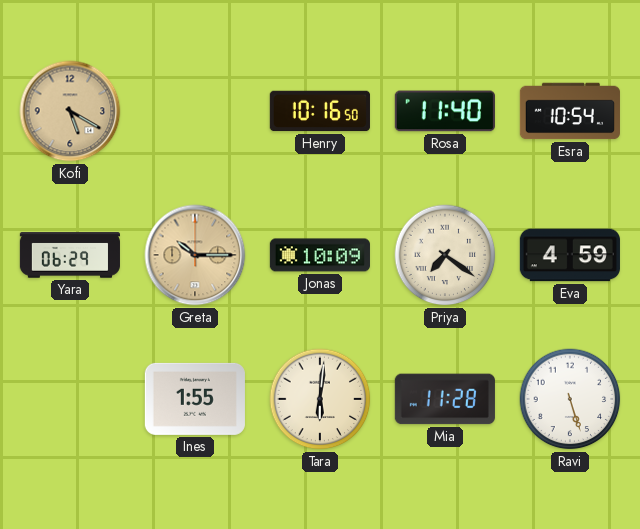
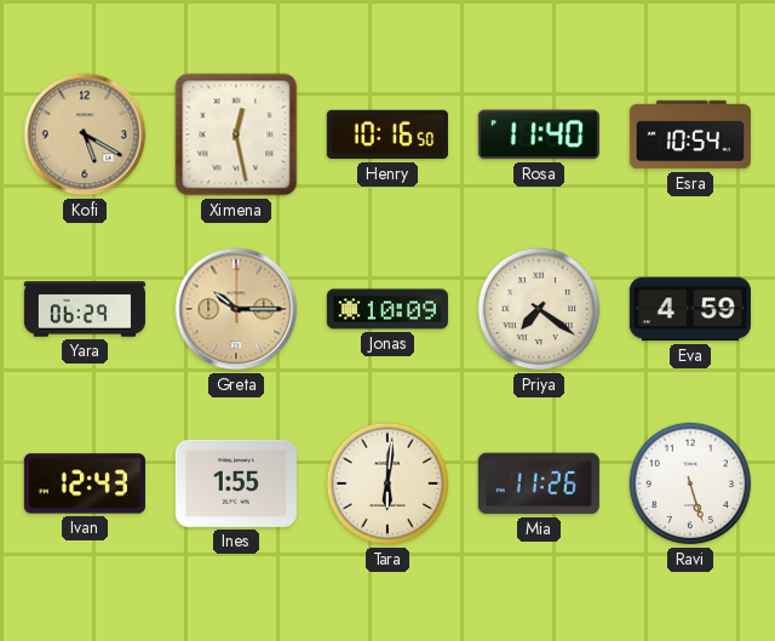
Ximena: none -> 12:28
Ivan: none -> 12:43
Mia: 11:28 -> 11:26
